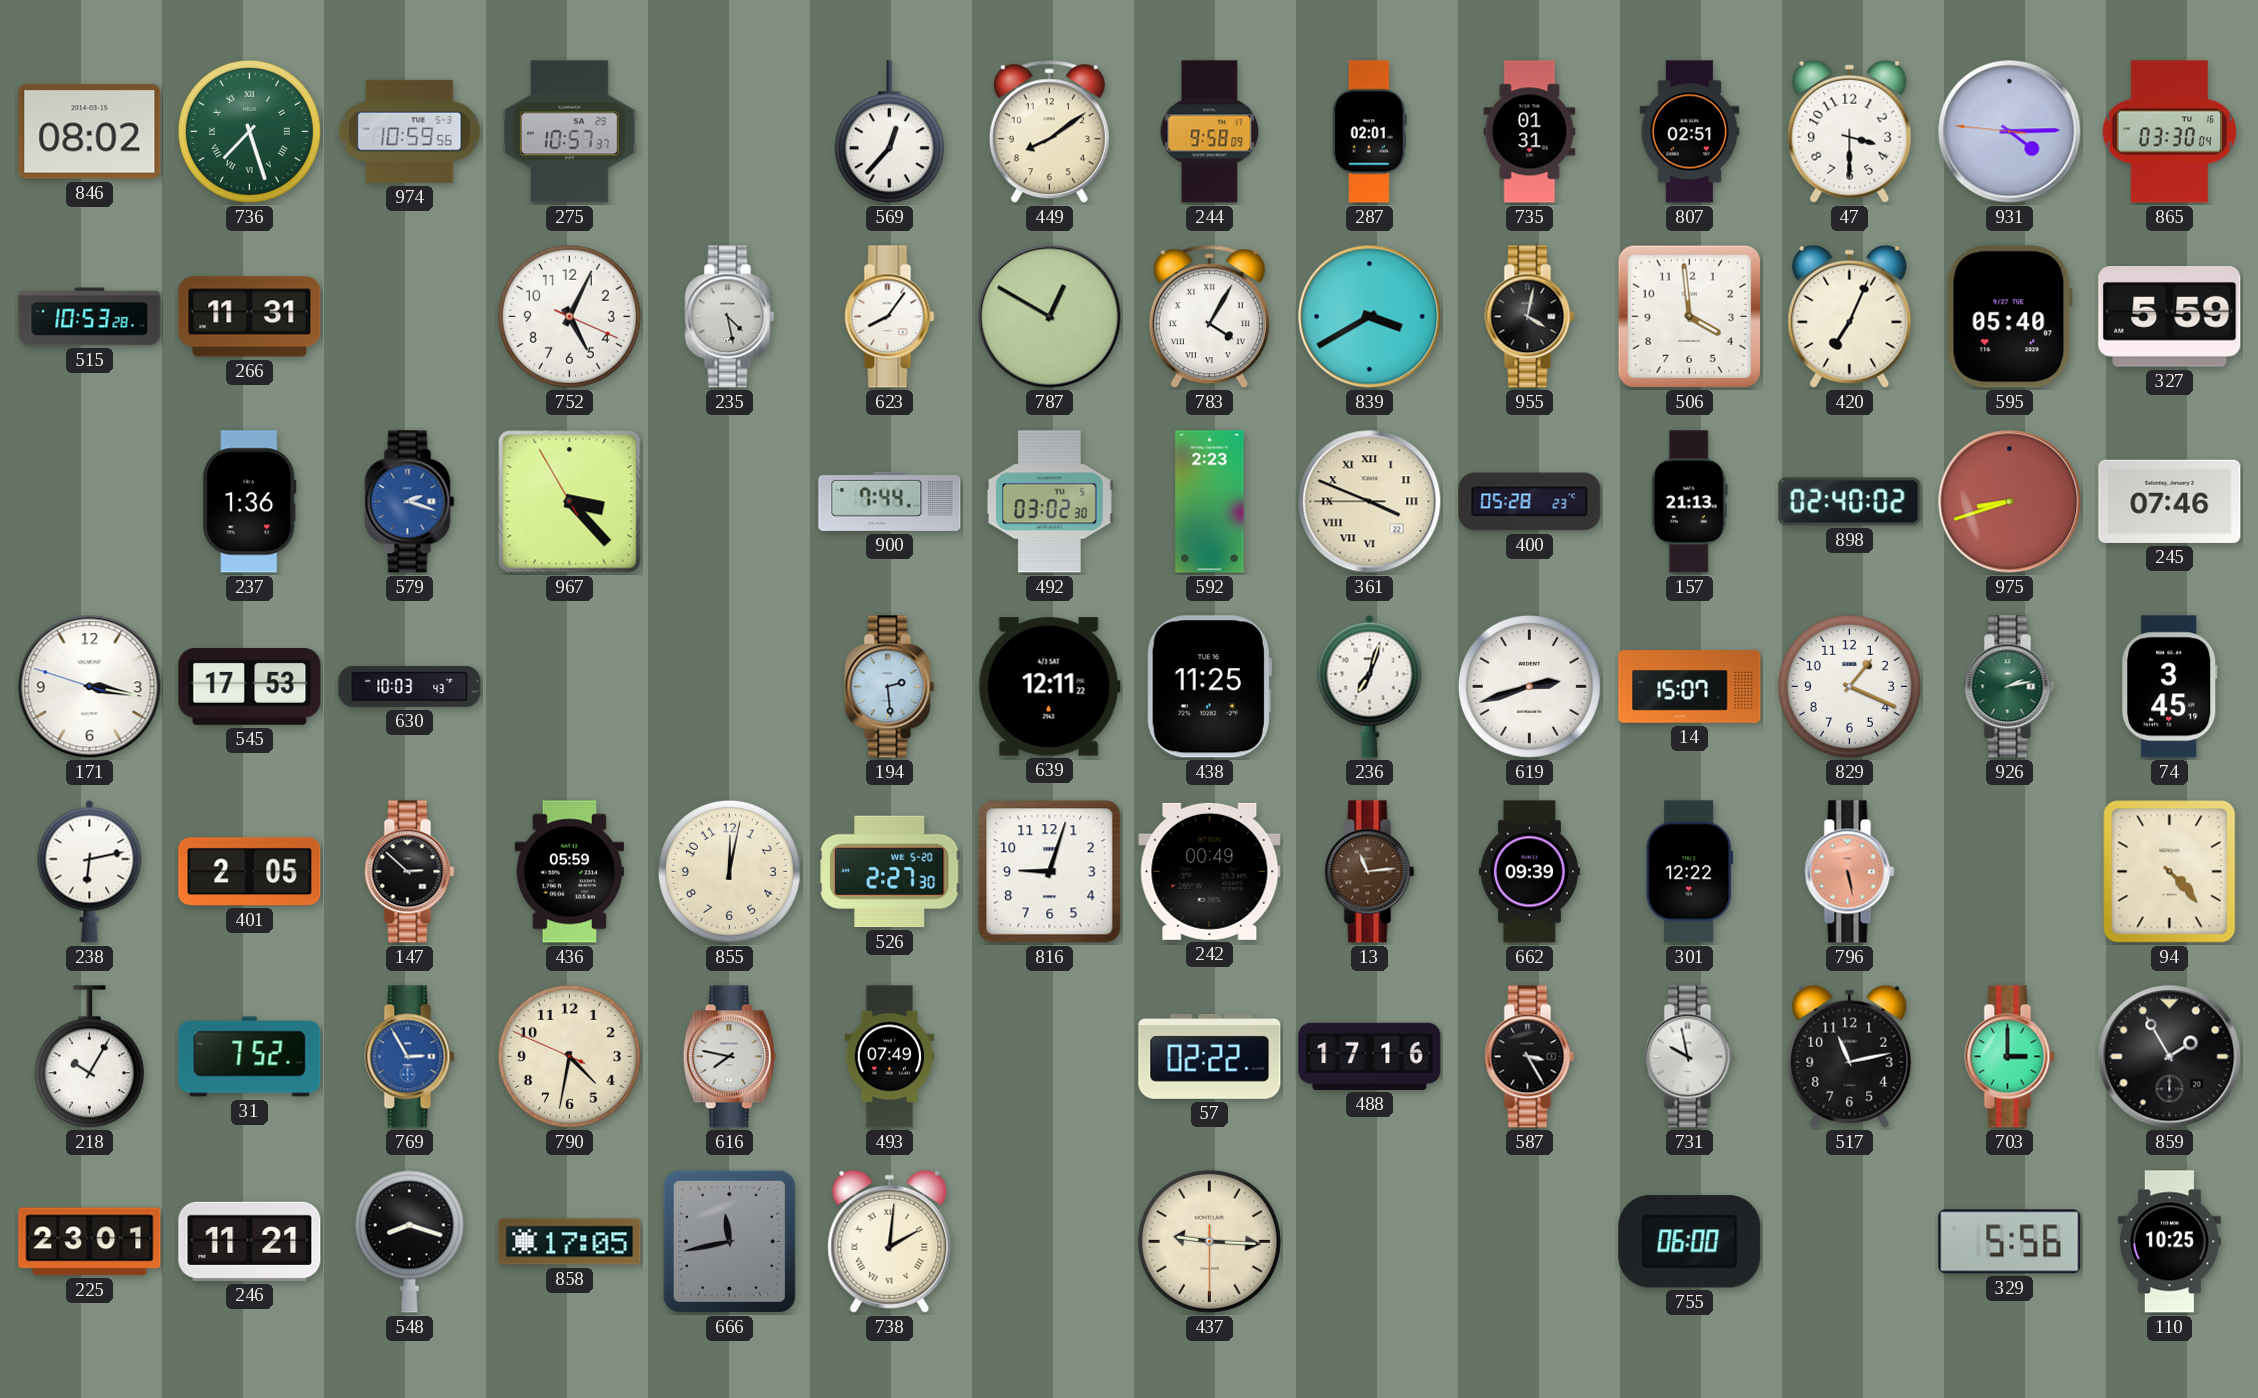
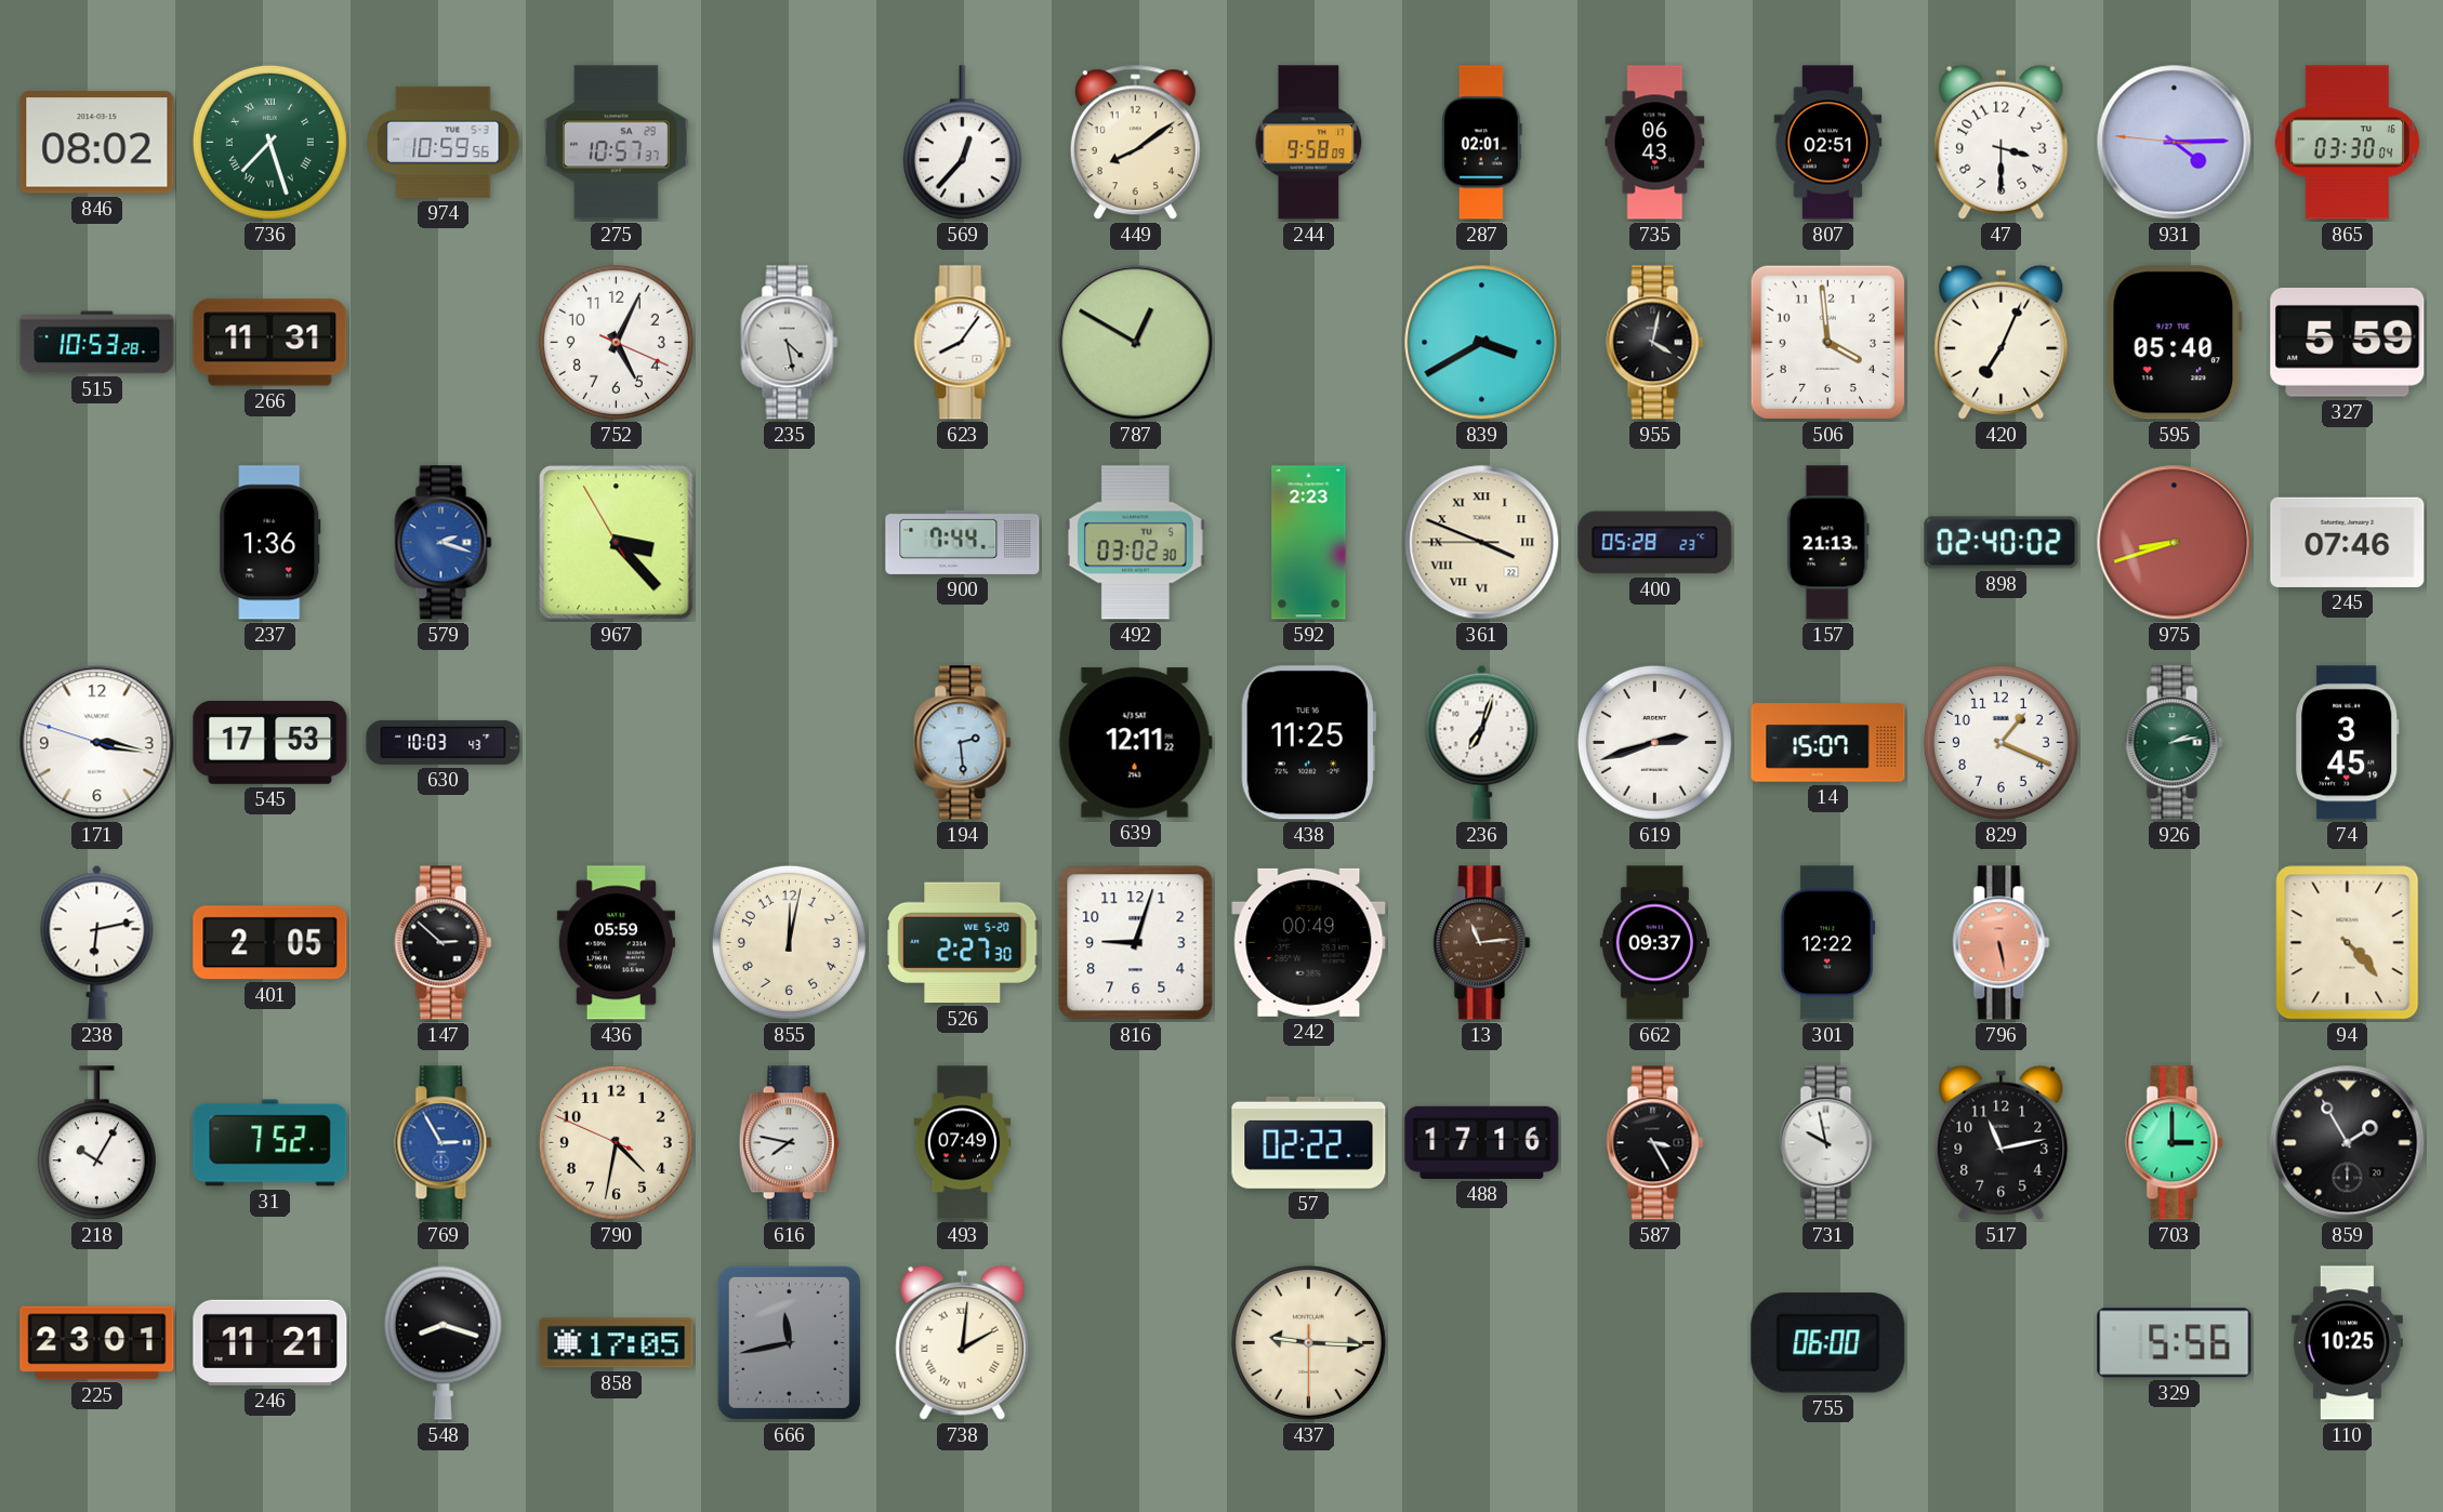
735: 01:31 -> 06:43
783: 4:05 -> none
662: 09:39 -> 09:37
